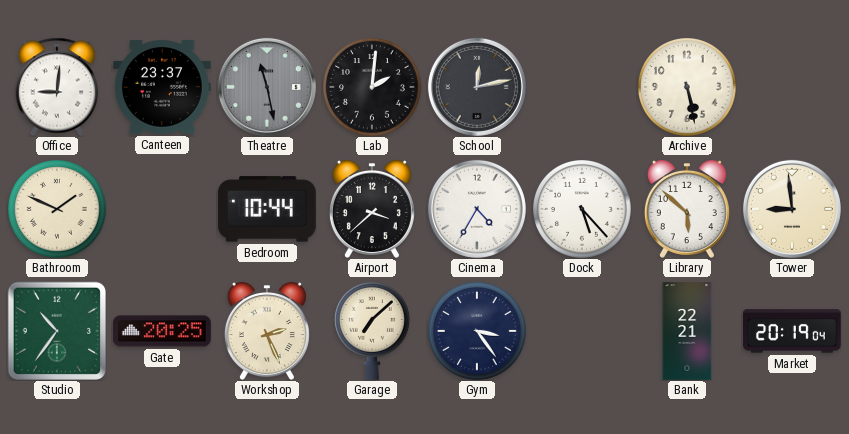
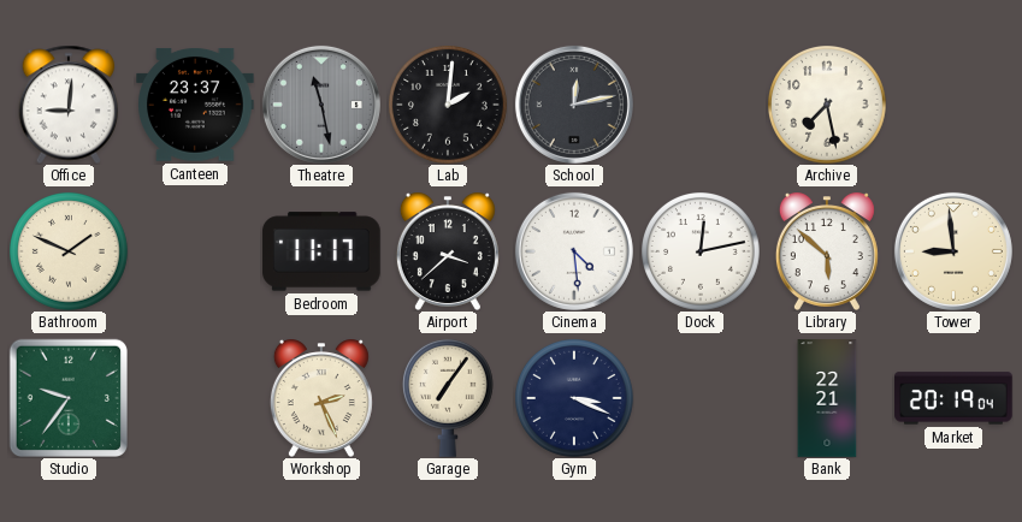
Archive: 5:28 -> 7:28
Bedroom: 10:44 -> 11:17
Cinema: 4:35 -> 4:29
Dock: 5:23 -> 12:13
Studio: 10:36 -> 9:36
Gate: 20:25 -> none
Garage: 7:08 -> 7:06
Gym: 3:24 -> 3:19
